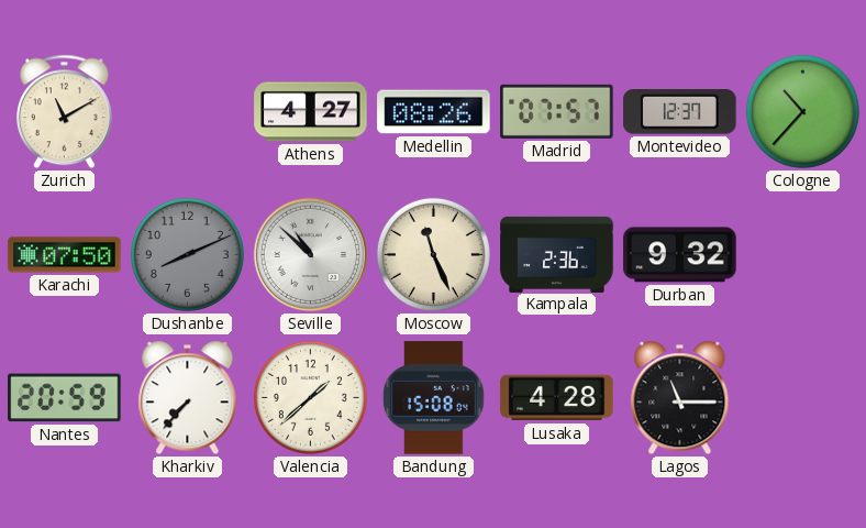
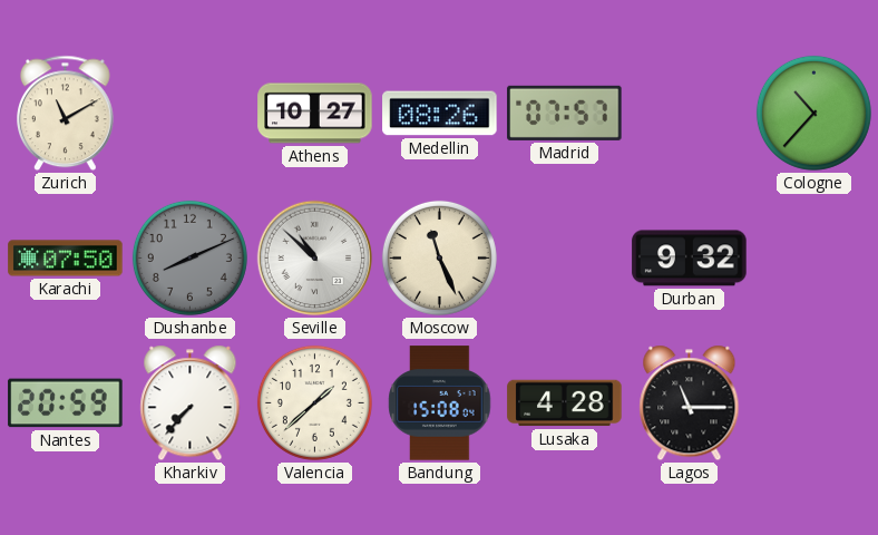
Athens: 4:27 -> 10:27
Montevideo: 12:37 -> none
Kampala: 2:36 -> none
